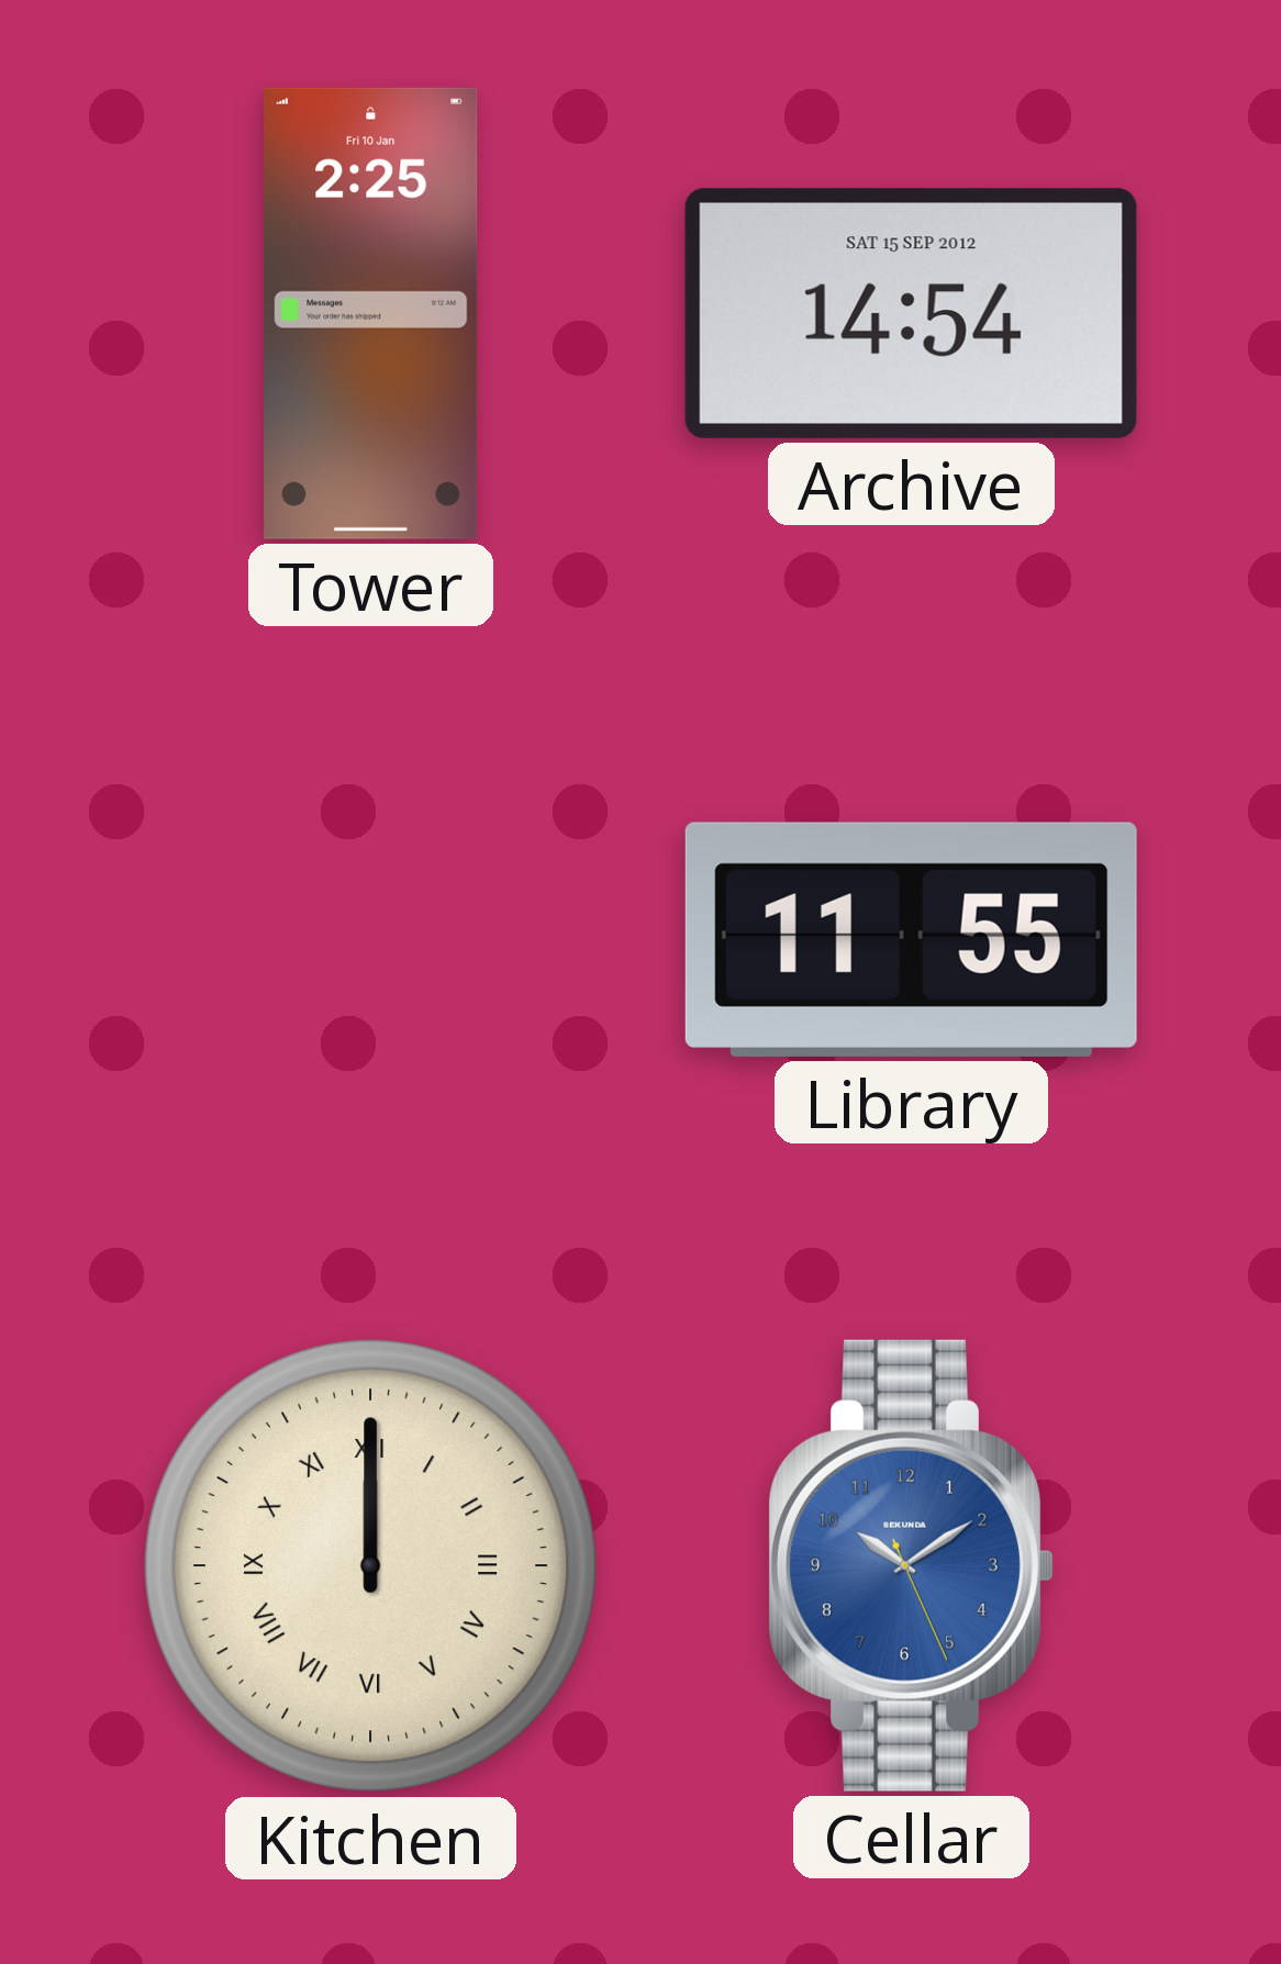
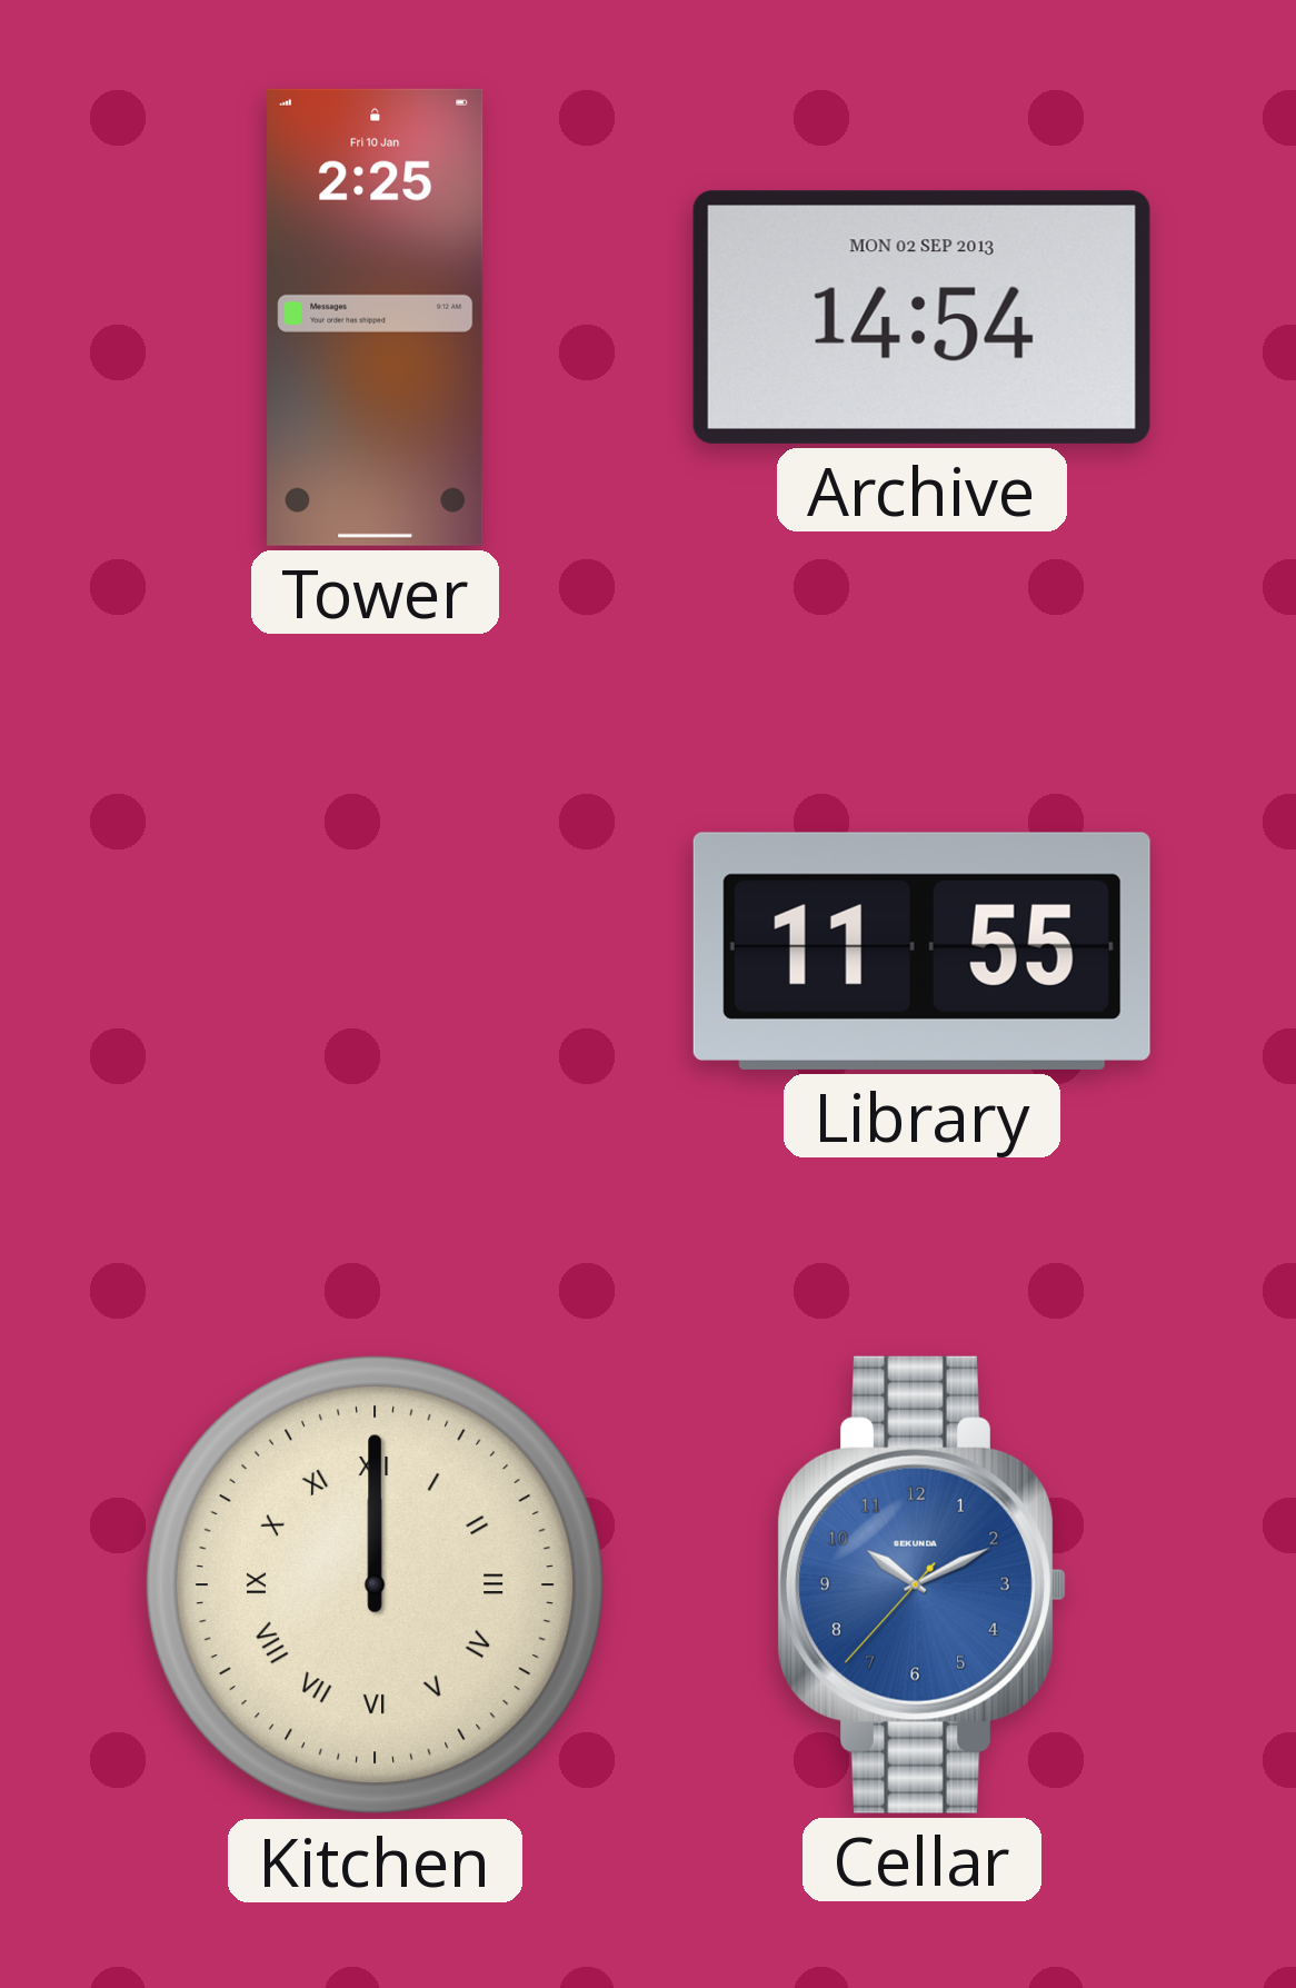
Archive date: SAT 15 SEP 2012 -> MON 02 SEP 2013
Cellar: 10:09 -> 10:10
